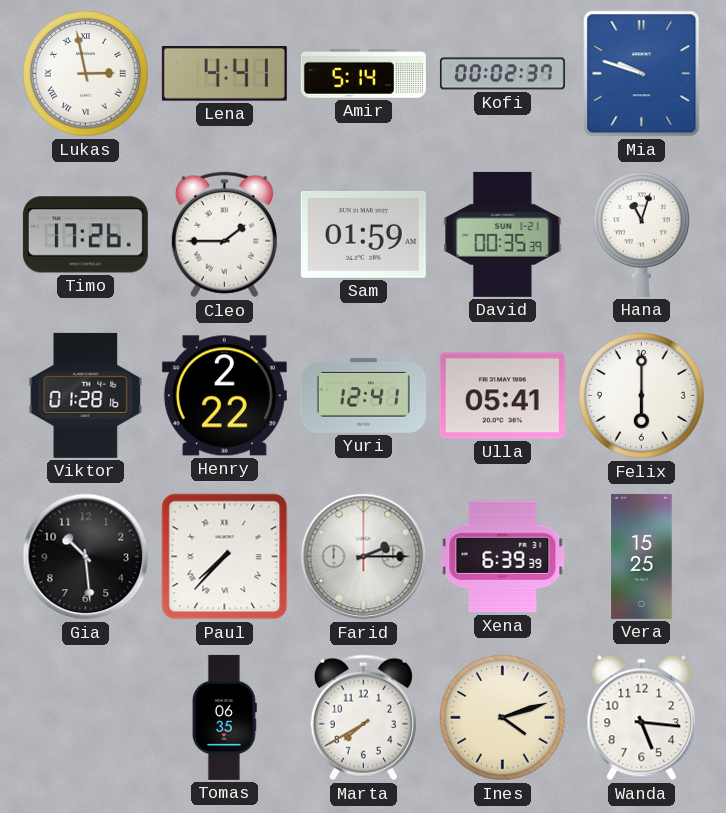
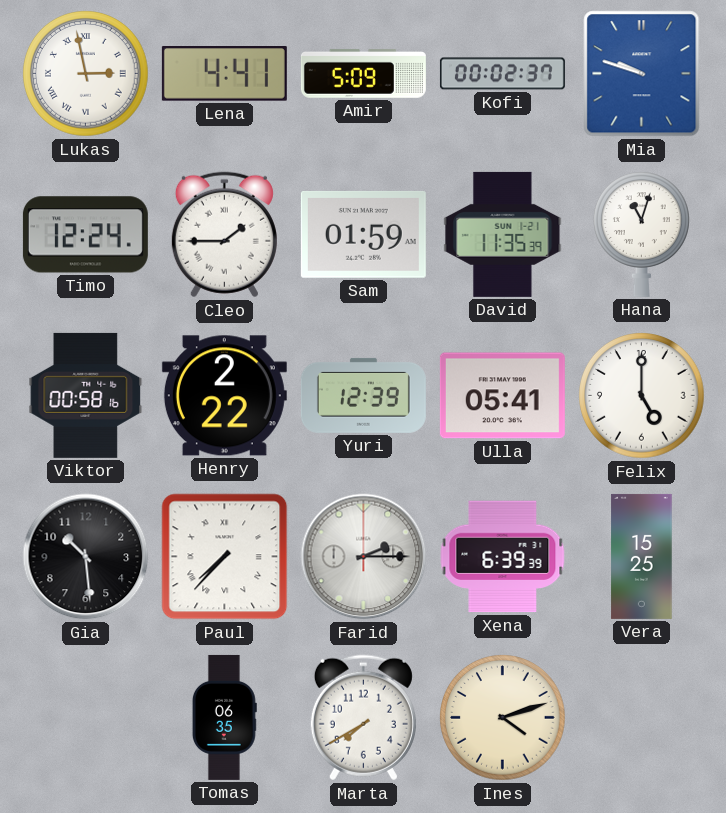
Amir: 5:14 -> 5:09
Timo: 17:26 -> 12:24
David: 00:35 -> 11:35
Viktor: 01:28 -> 00:58
Yuri: 12:41 -> 12:39
Felix: 6:00 -> 5:00
Wanda: 5:16 -> none
